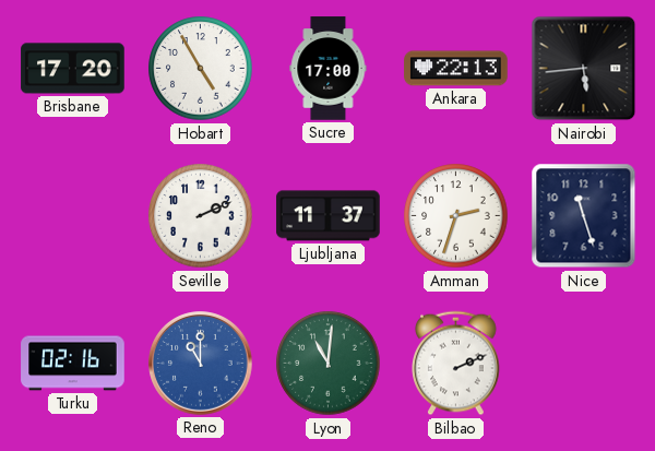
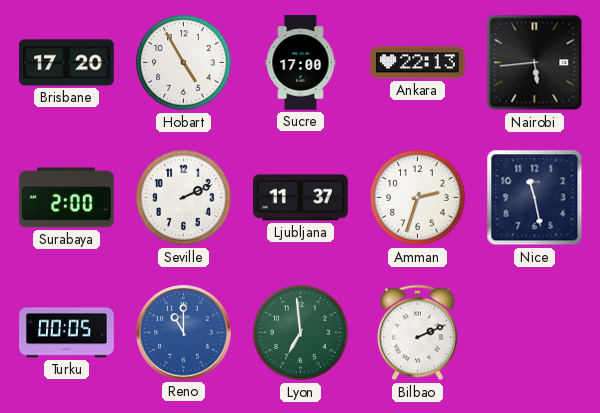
Surabaya: none -> 2:00
Nice: 11:27 -> 11:28
Turku: 02:16 -> 00:05
Lyon: 11:01 -> 6:59
